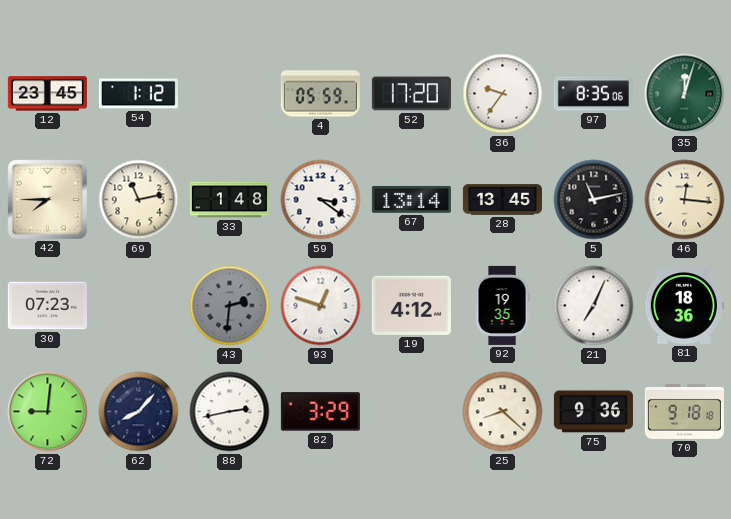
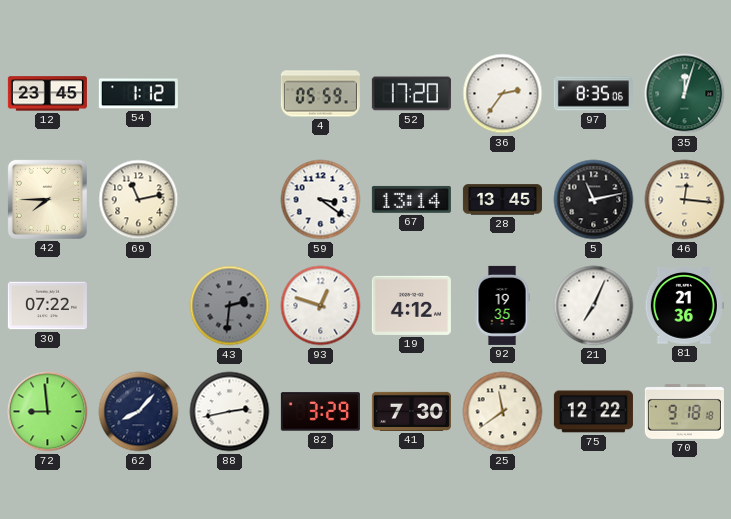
36: 9:36 -> 2:36
33: 1:48 -> none
30: 07:23 -> 07:22
81: 18:36 -> 21:36
72: 9:01 -> 8:59
41: none -> 7:30
25: 8:22 -> 11:39
75: 9:36 -> 12:22
